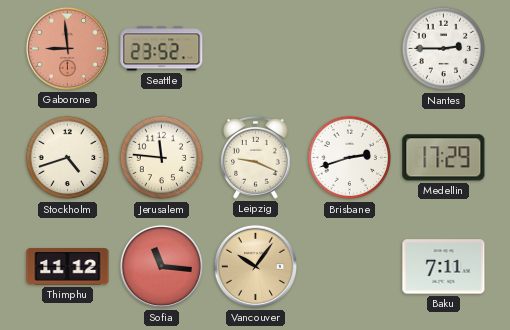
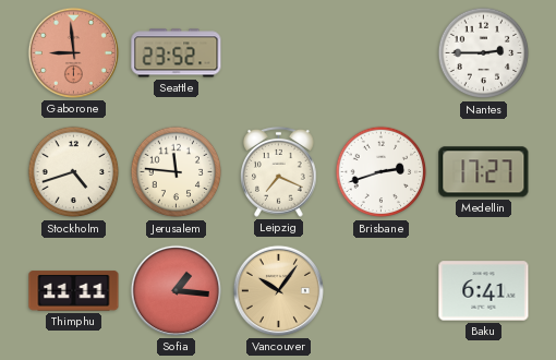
Leipzig: 9:19 -> 7:19
Medellin: 17:29 -> 17:27
Thimphu: 11:12 -> 11:11
Sofia: 11:16 -> 1:16
Baku: 7:11 -> 6:41
